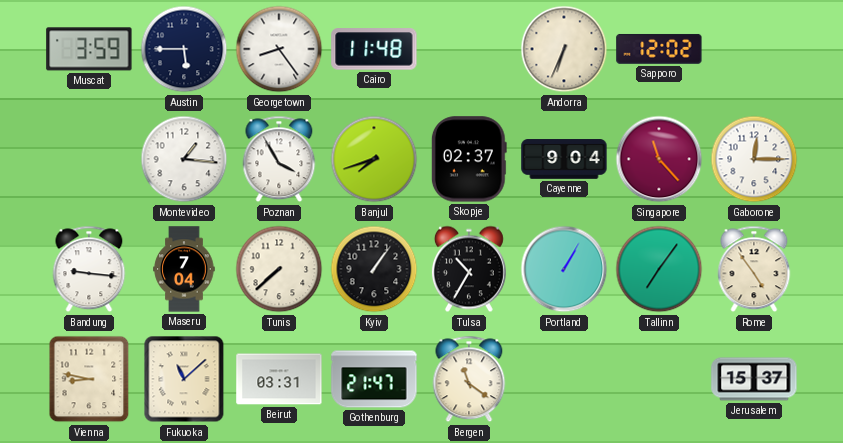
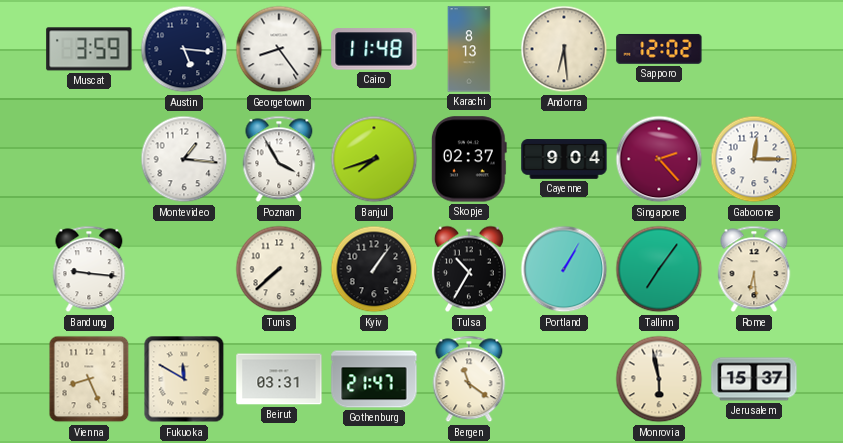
Austin: 5:45 -> 5:16
Karachi: none -> 8:13
Andorra: 6:34 -> 6:29
Singapore: 11:23 -> 2:23
Maseru: 7:04 -> none
Rome: 4:54 -> 6:29
Vienna: 8:47 -> 8:26
Fukuoka: 11:08 -> 11:50
Monrovia: none -> 5:58
